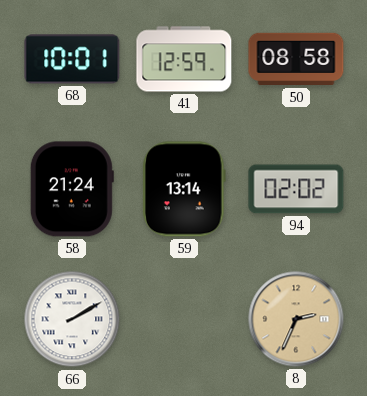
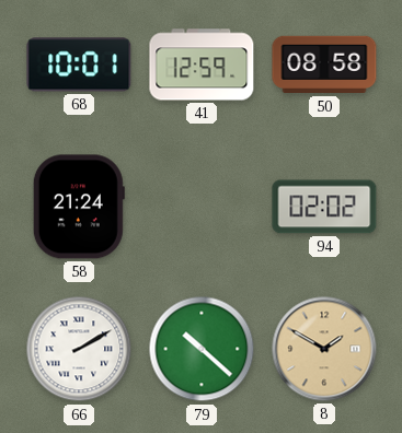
59: 13:14 -> none
79: none -> 10:22
8: 2:34 -> 1:50
